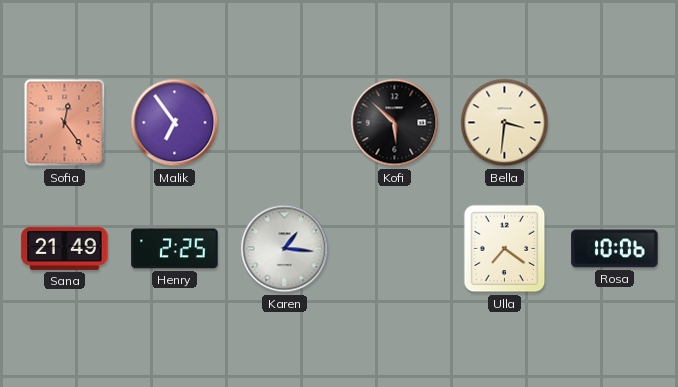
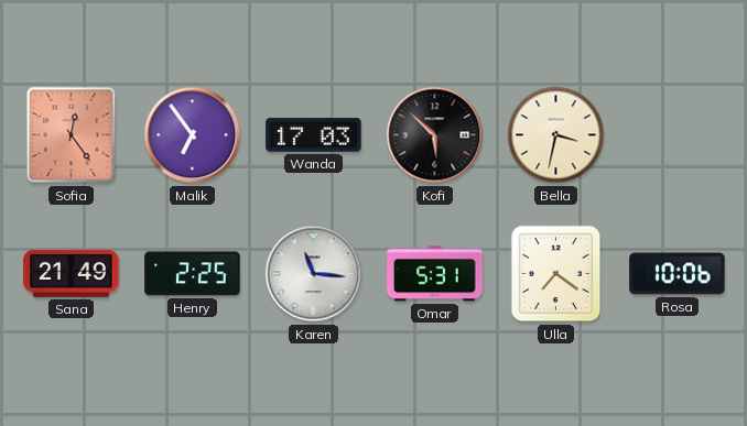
Wanda: none -> 17:03
Bella: 3:31 -> 3:32
Karen: 1:16 -> 11:16
Omar: none -> 5:31
